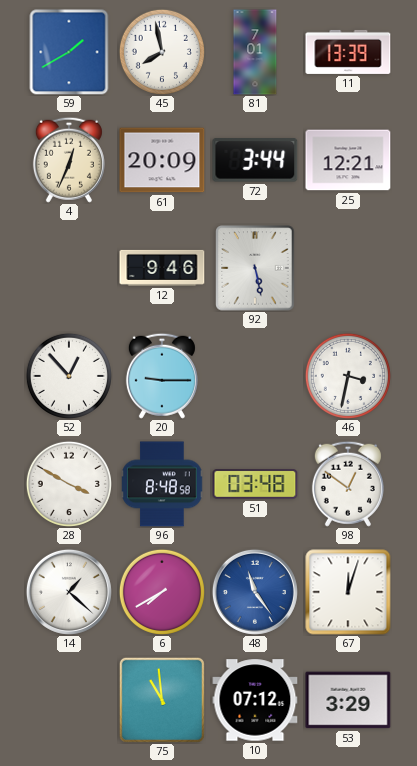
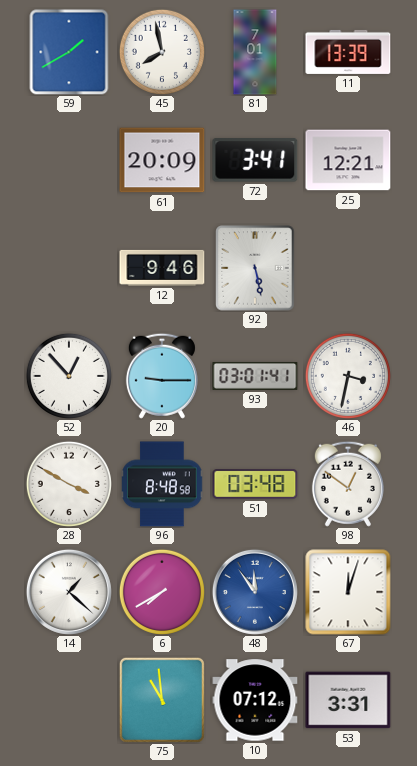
4: 12:34 -> none
72: 3:44 -> 3:41
93: none -> 03:01
48: 11:24 -> 11:54
53: 3:29 -> 3:31
